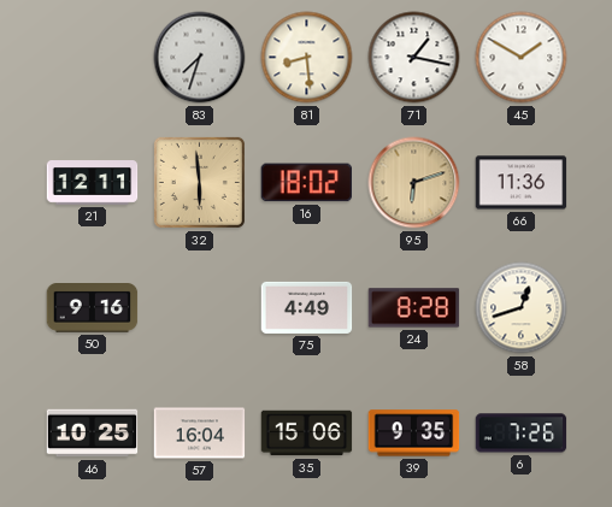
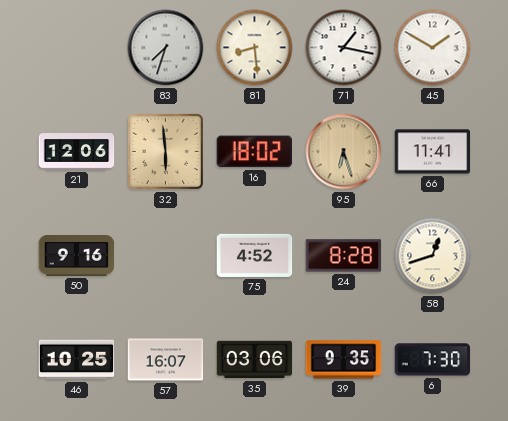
21: 12:11 -> 12:06
95: 6:12 -> 6:27
66: 11:36 -> 11:41
75: 4:49 -> 4:52
57: 16:04 -> 16:07
35: 15:06 -> 03:06
6: 7:26 -> 7:30
